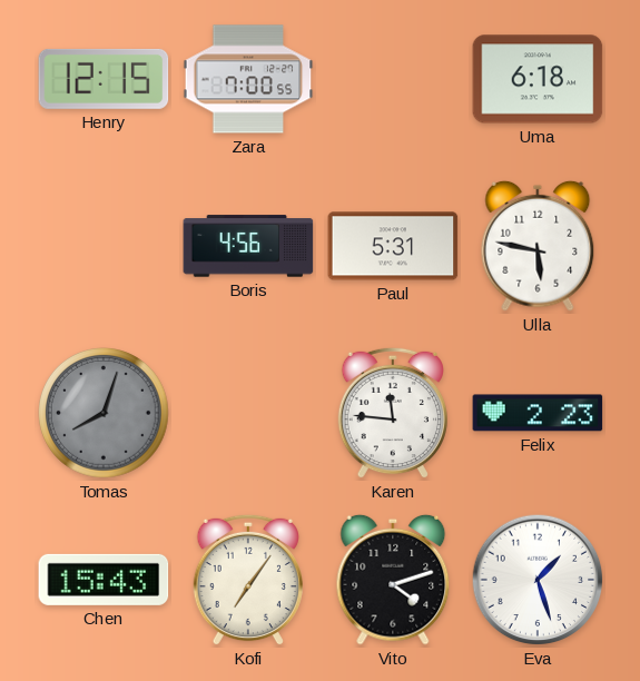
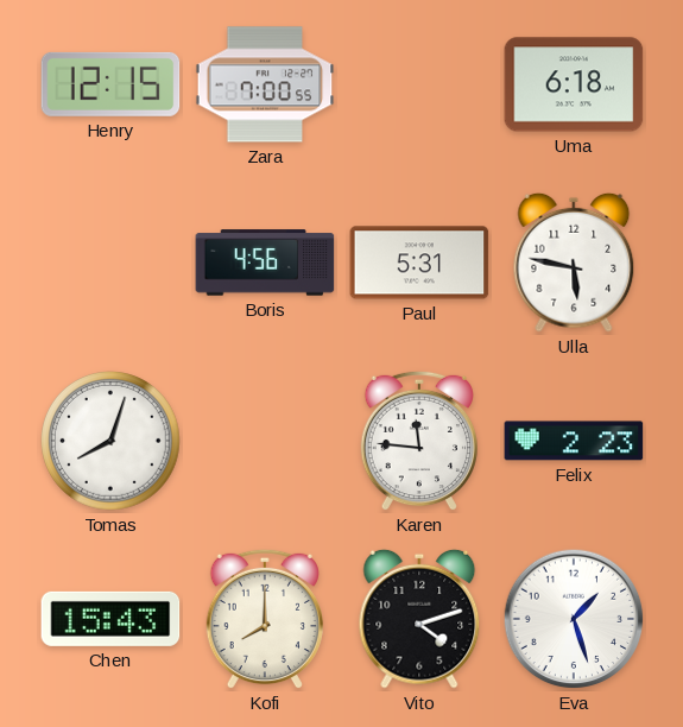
Tomas dial: grey -> white
Kofi: 7:06 -> 8:00
